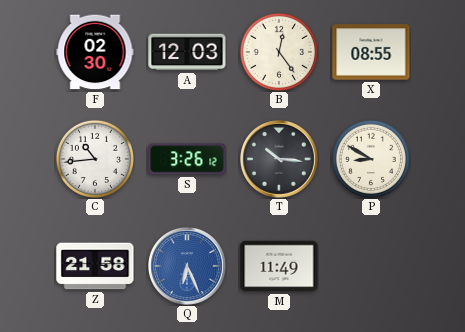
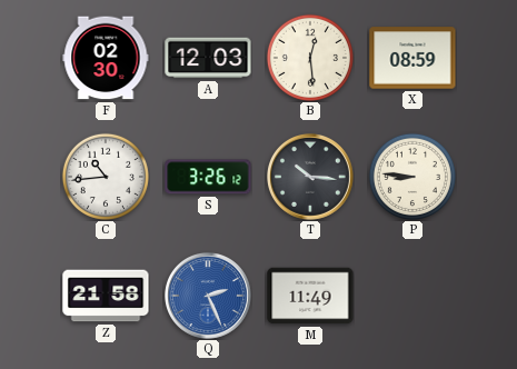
B: 12:24 -> 12:29
X: 08:55 -> 08:59
P: 8:50 -> 8:46
Q: 6:26 -> 2:26
